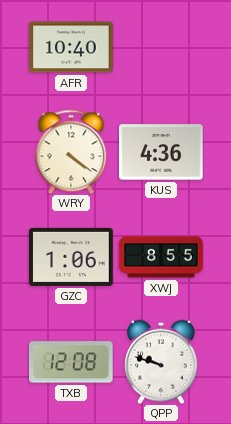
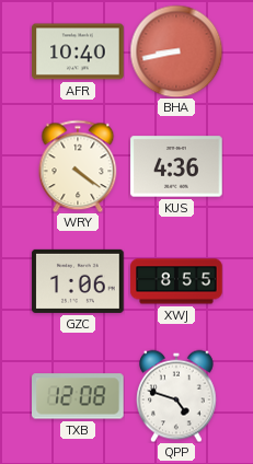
BHA: none -> 8:43
QPP: 9:48 -> 4:48
